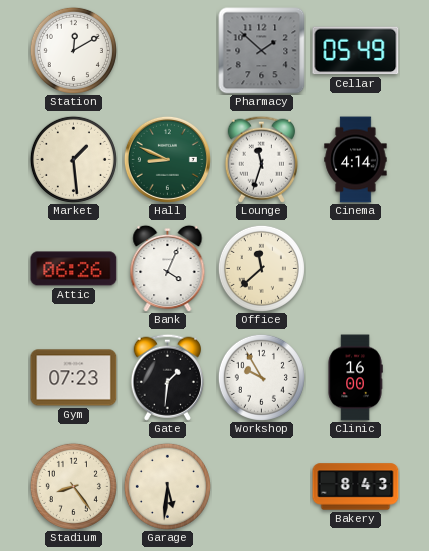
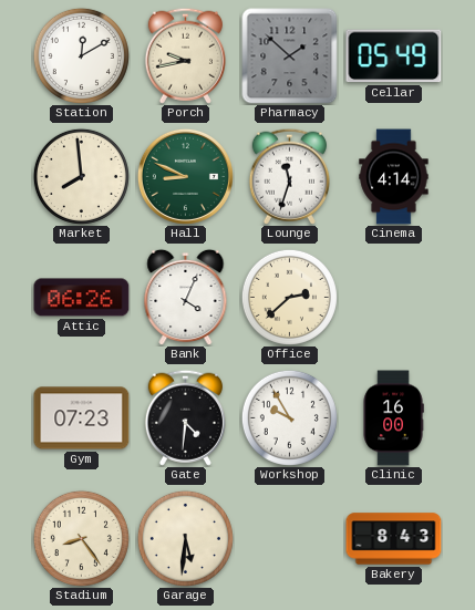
Porch: none -> 9:43
Market: 1:29 -> 7:59
Office: 11:38 -> 2:38
Gate: 1:31 -> 4:31
